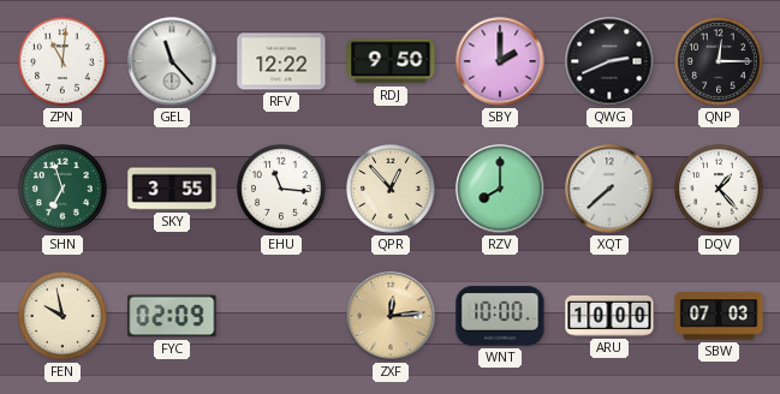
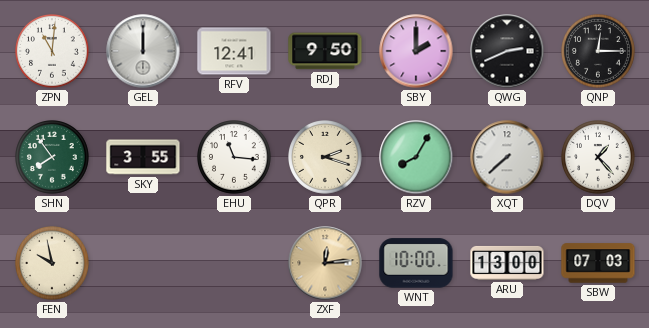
GEL: 11:23 -> 12:00
RFV: 12:22 -> 12:41
SHN: 6:57 -> 7:54
QPR: 12:53 -> 2:18
RZV: 8:00 -> 8:05
FYC: 02:09 -> none
ARU: 10:00 -> 13:00
